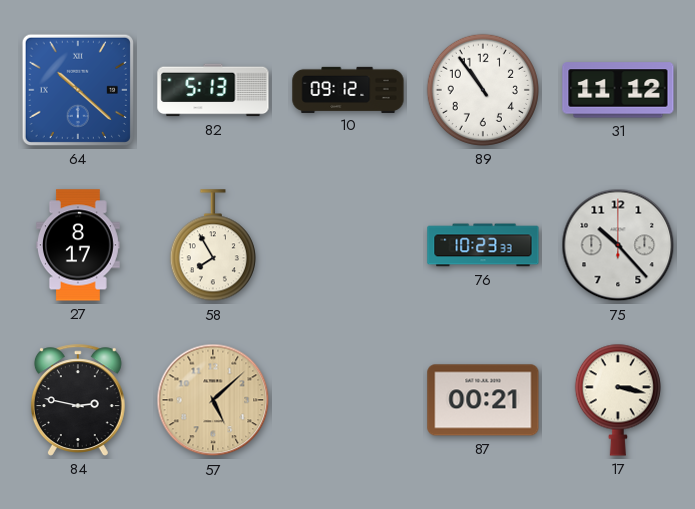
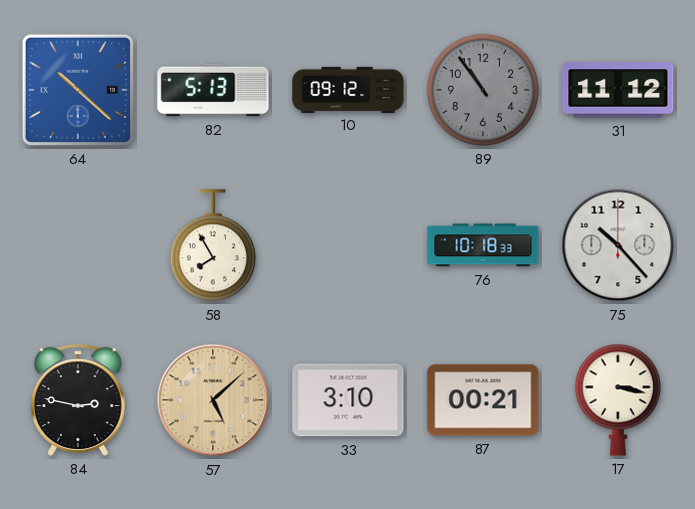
89 dial: white -> grey
27: 8:17 -> none
76: 10:23 -> 10:18
33: none -> 3:10
